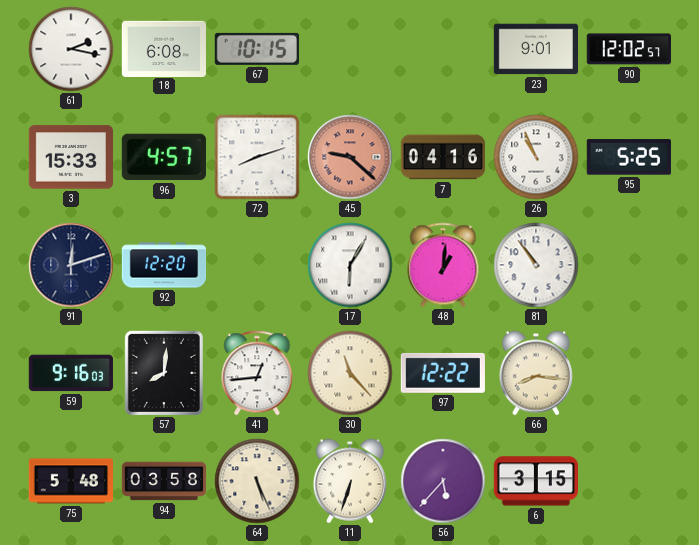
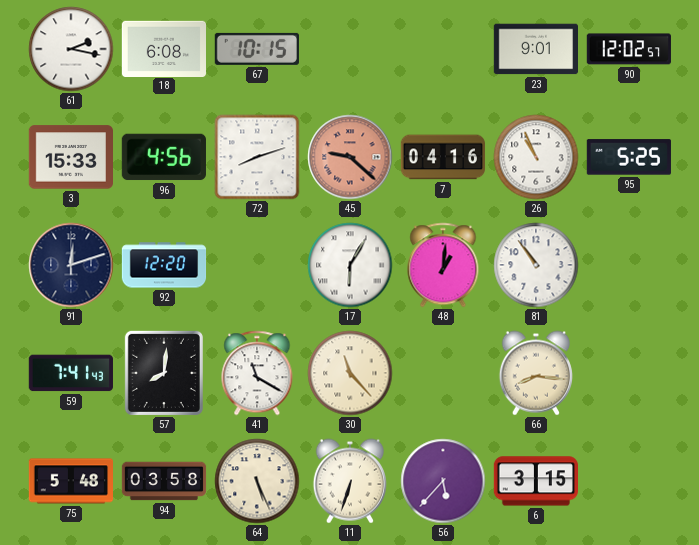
96: 4:57 -> 4:56
59: 9:16 -> 7:41
41: 12:44 -> 11:20
97: 12:22 -> none
